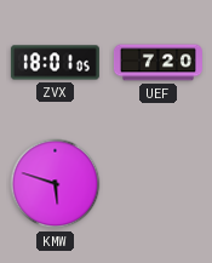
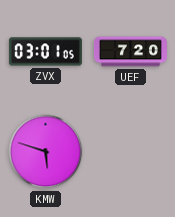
ZVX: 18:01 -> 03:01
